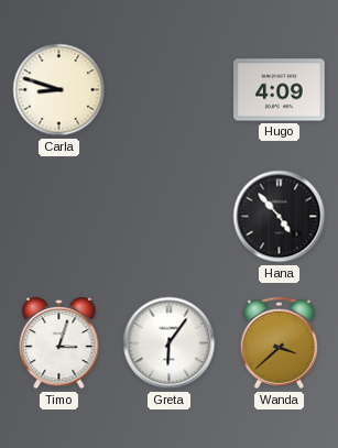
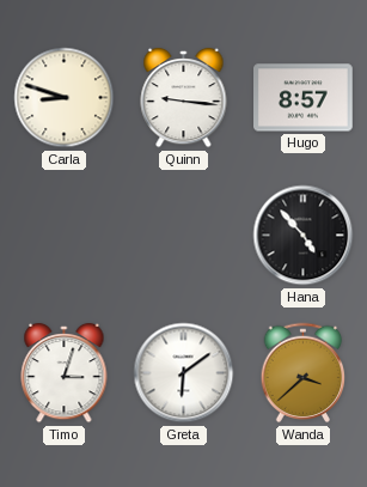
Quinn: none -> 9:16
Hugo: 4:09 -> 8:57
Greta: 6:06 -> 6:09
